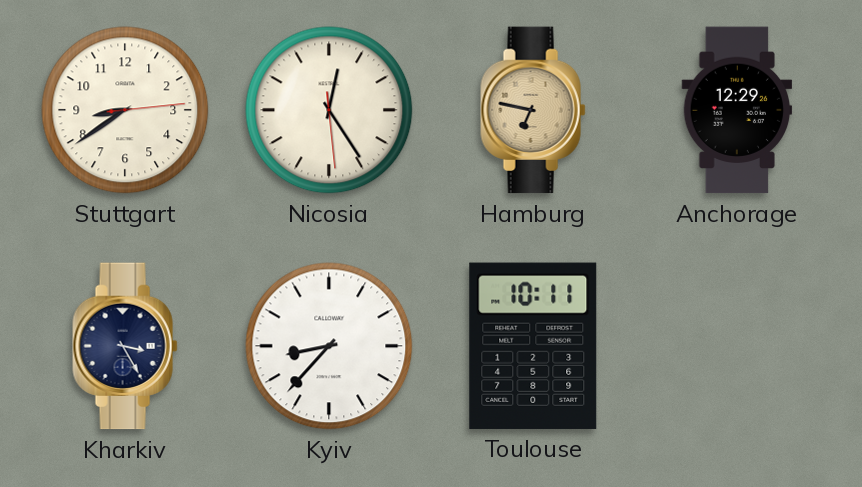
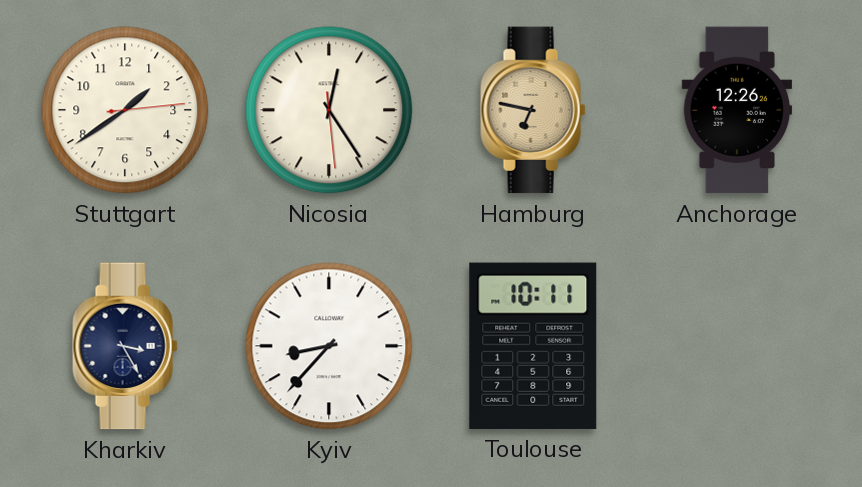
Stuttgart: 8:39 -> 1:39
Anchorage: 12:29 -> 12:26
